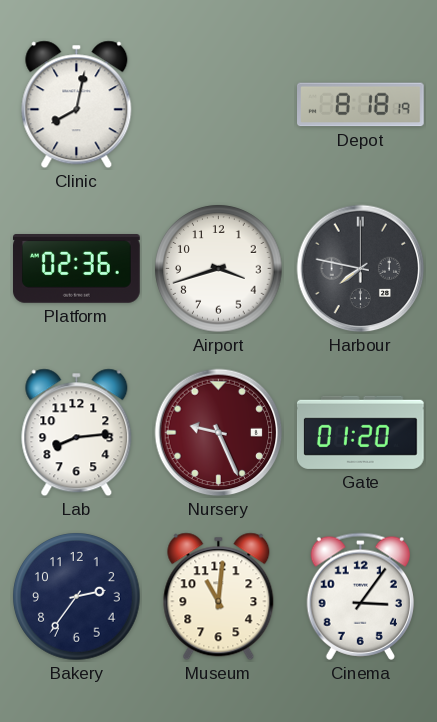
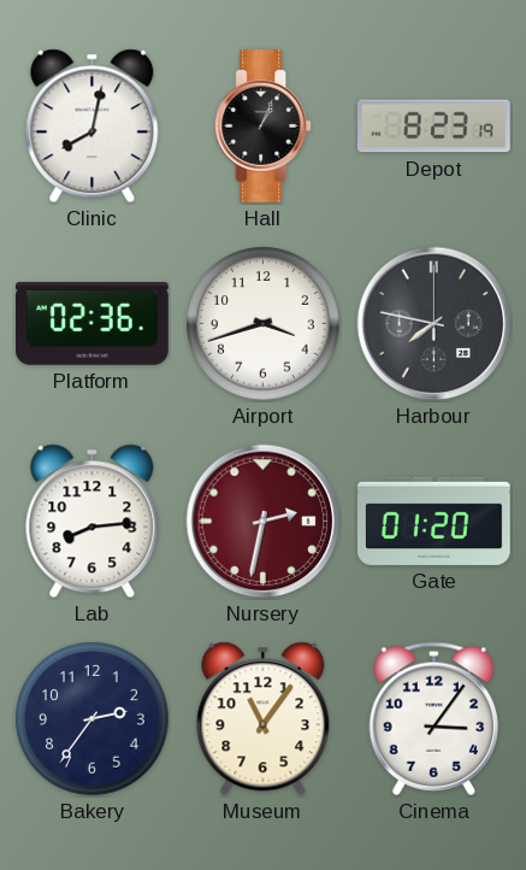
Hall: none -> 1:04
Depot: 8:18 -> 8:23
Nursery: 9:26 -> 2:32
Museum: 11:01 -> 11:06
